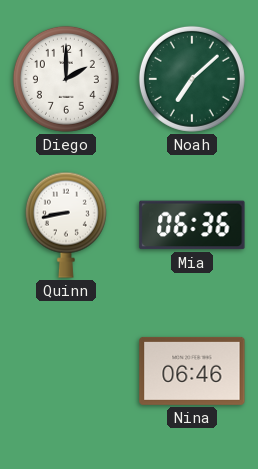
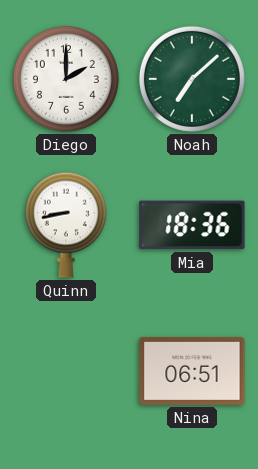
Mia: 06:36 -> 18:36
Nina: 06:46 -> 06:51
